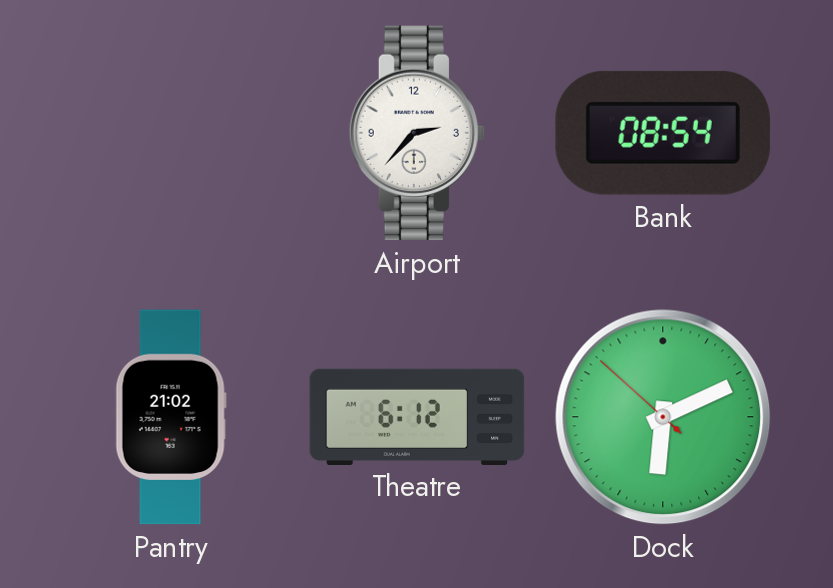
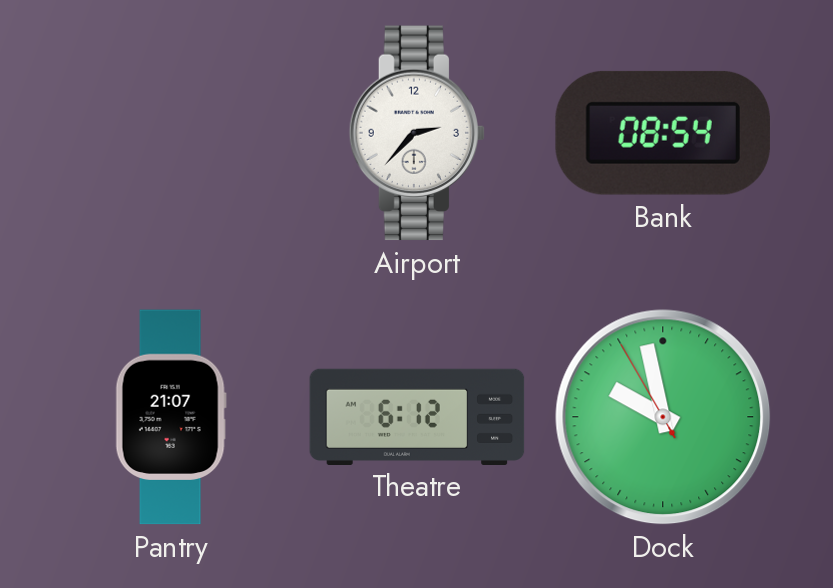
Pantry: 21:02 -> 21:07
Dock: 6:10 -> 9:57
